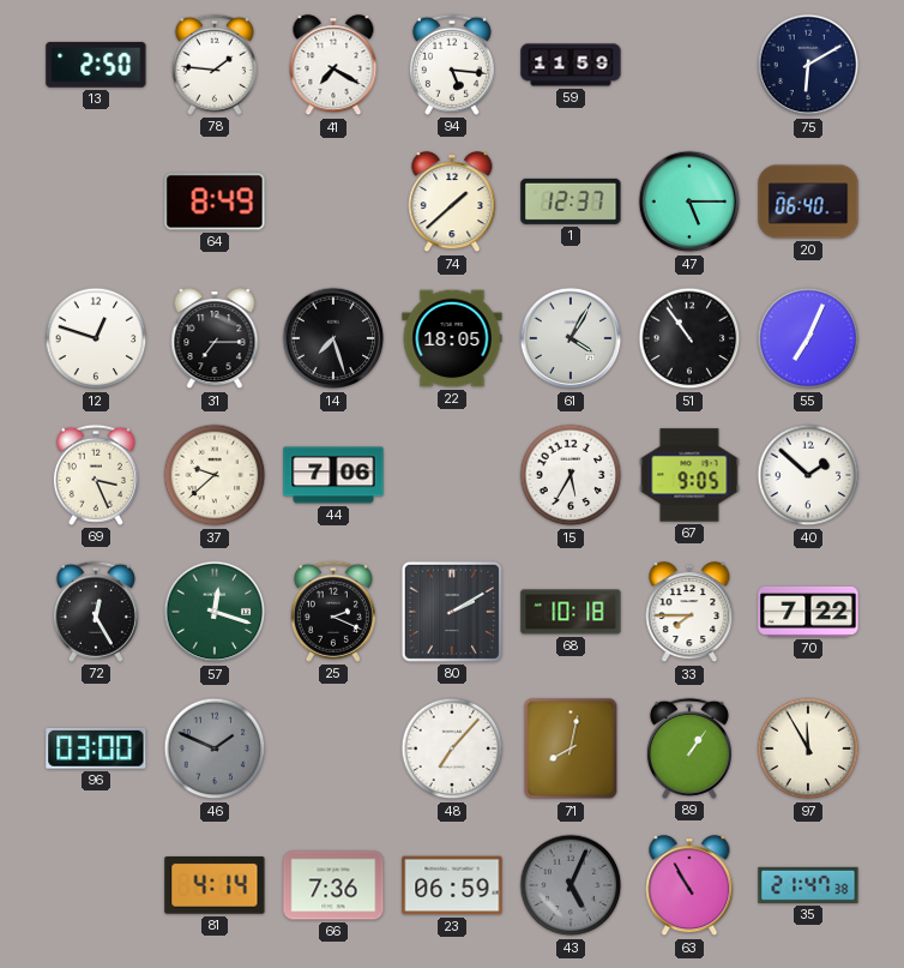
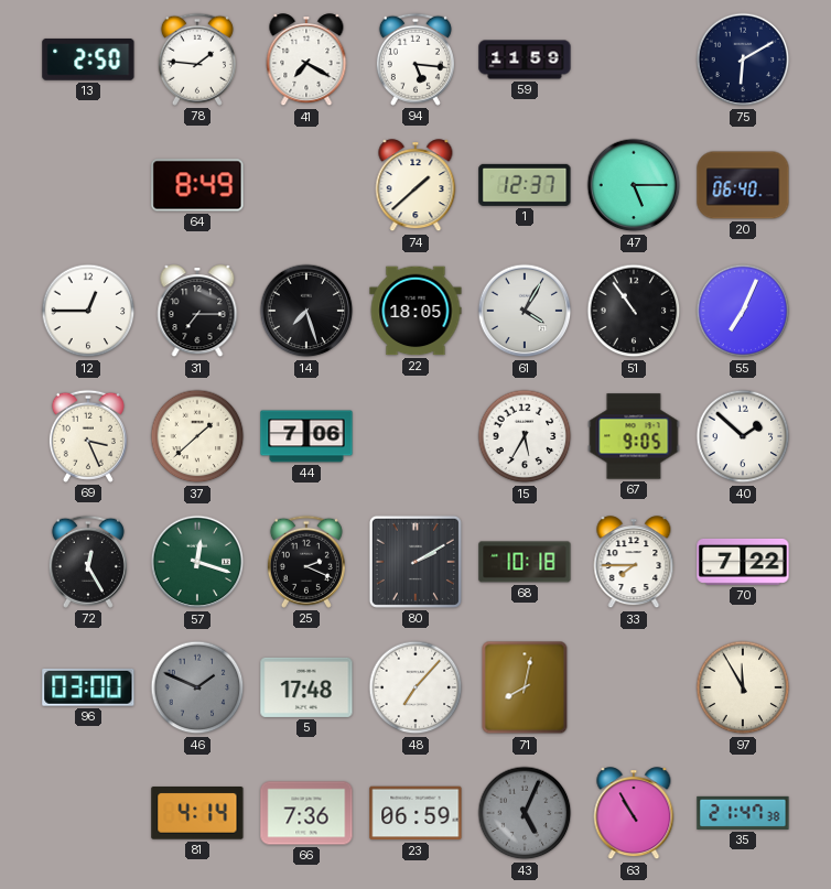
12: 12:48 -> 12:45
37: 9:38 -> 1:38
5: none -> 17:48
89: 1:06 -> none
